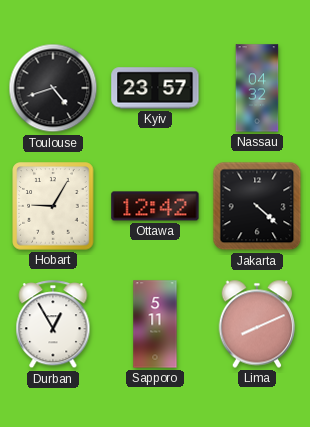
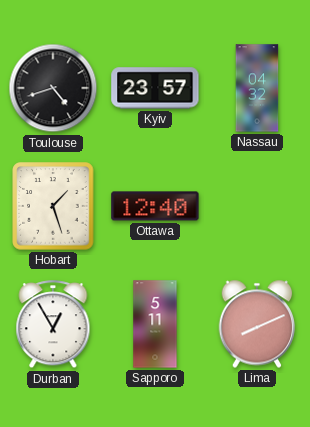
Hobart: 9:05 -> 1:27
Ottawa: 12:42 -> 12:40
Jakarta: 4:22 -> none
